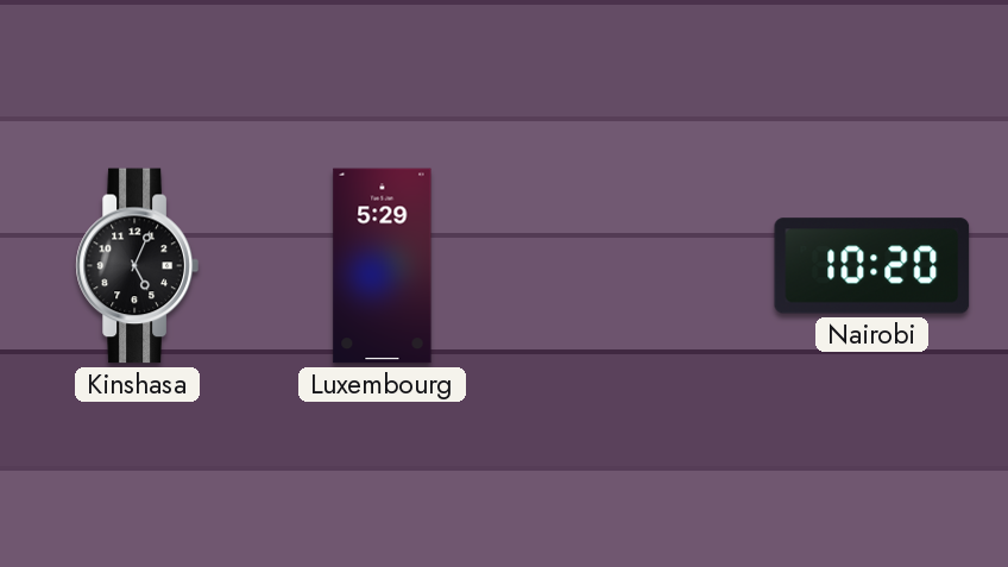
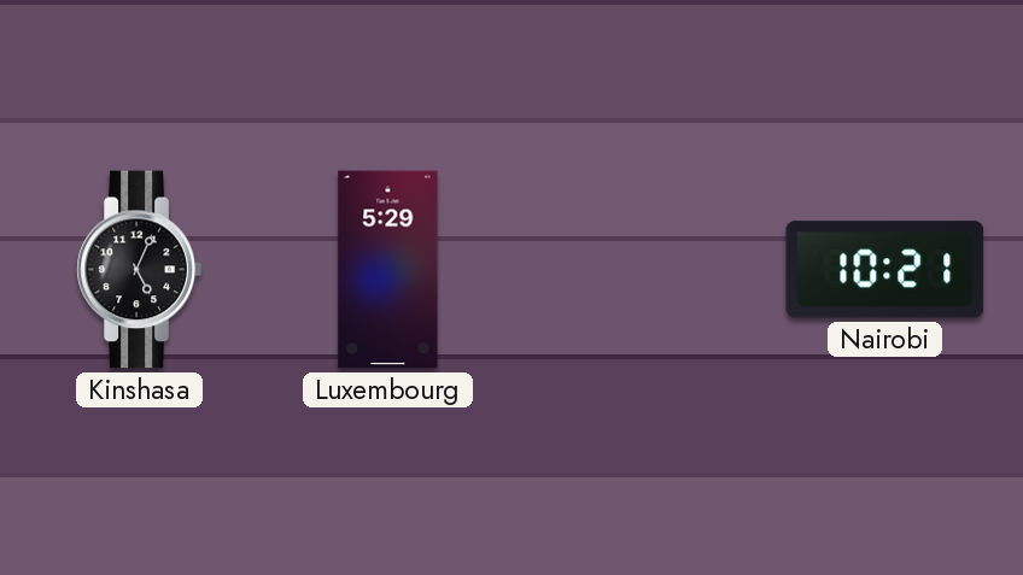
Nairobi: 10:20 -> 10:21
